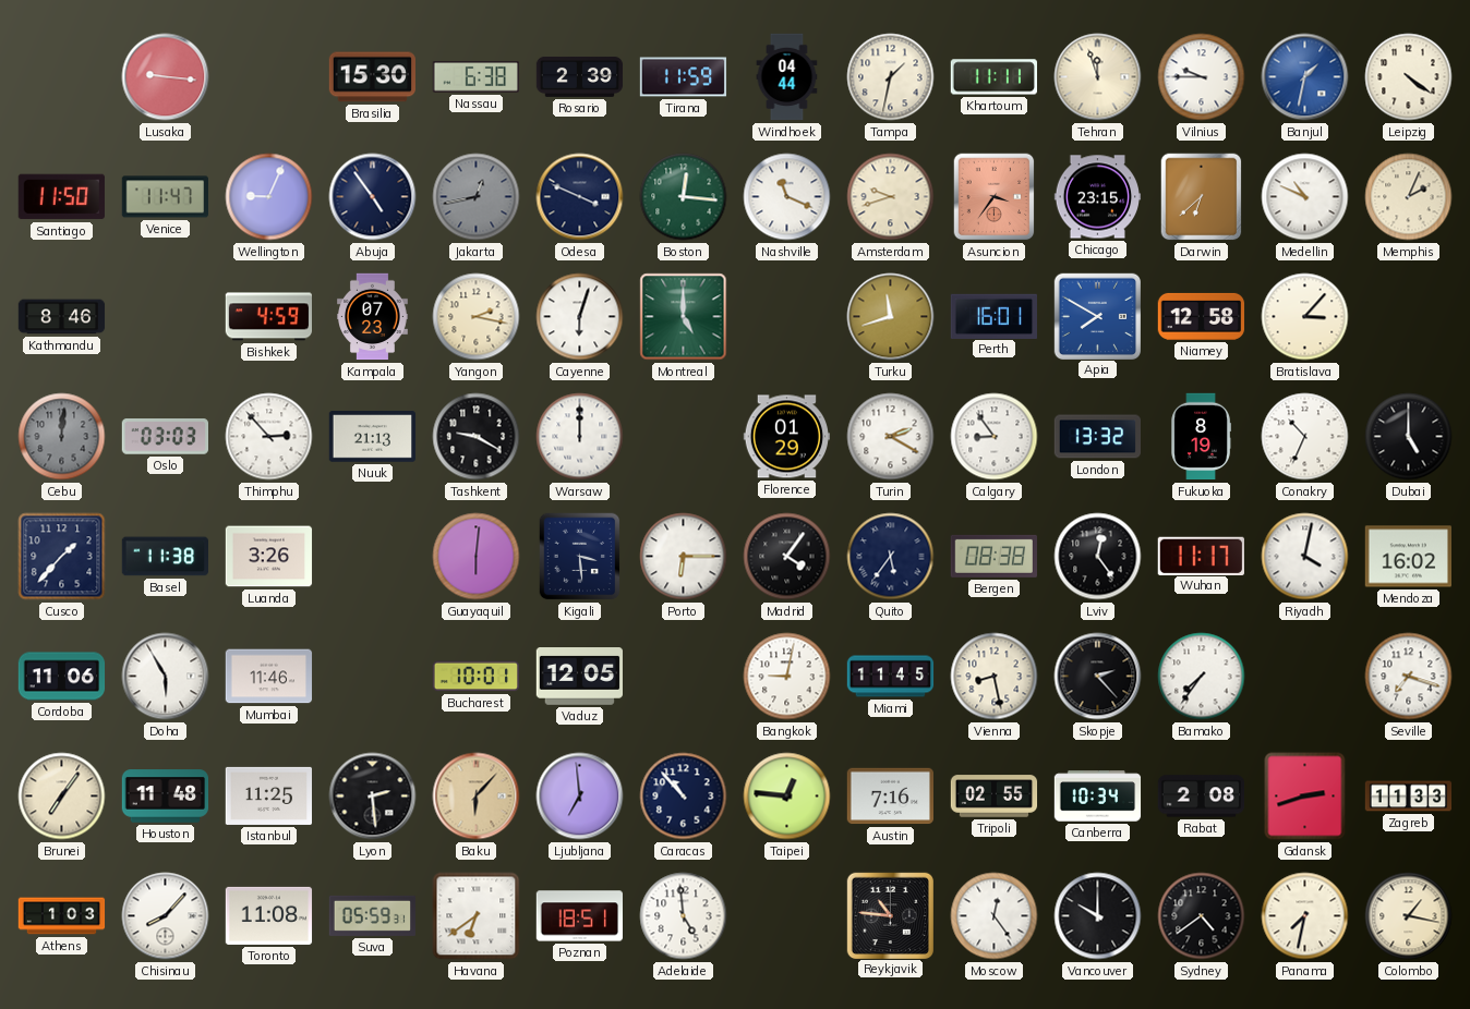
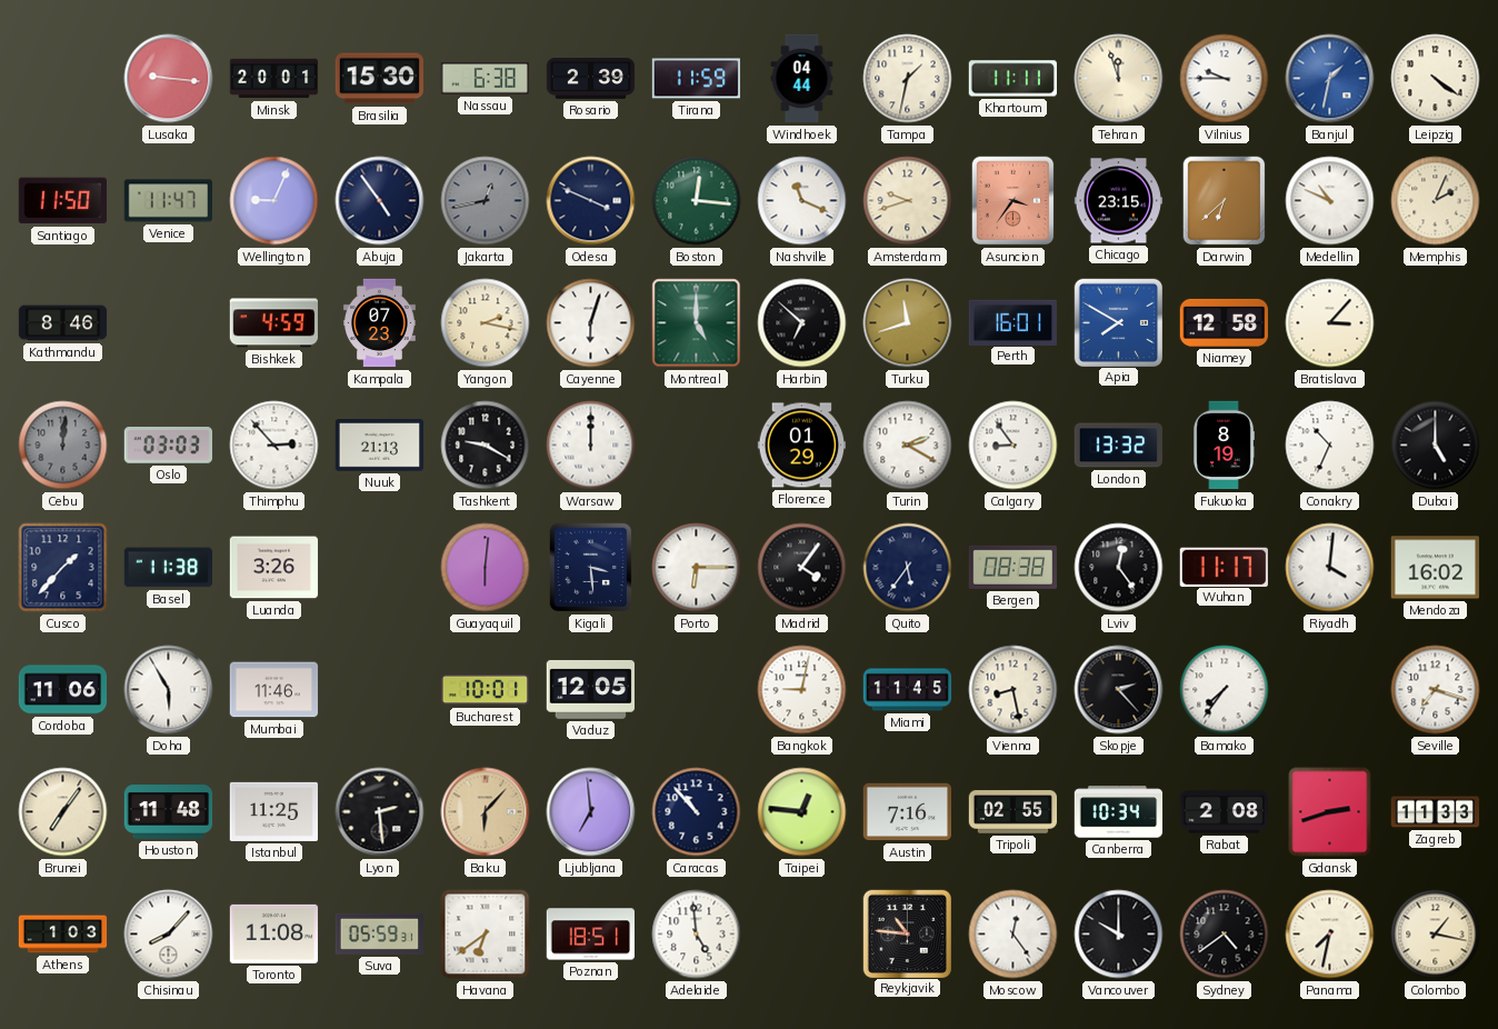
Minsk: none -> 20:01
Harbin: none -> 6:52
Riyadh: 4:02 -> 4:01
